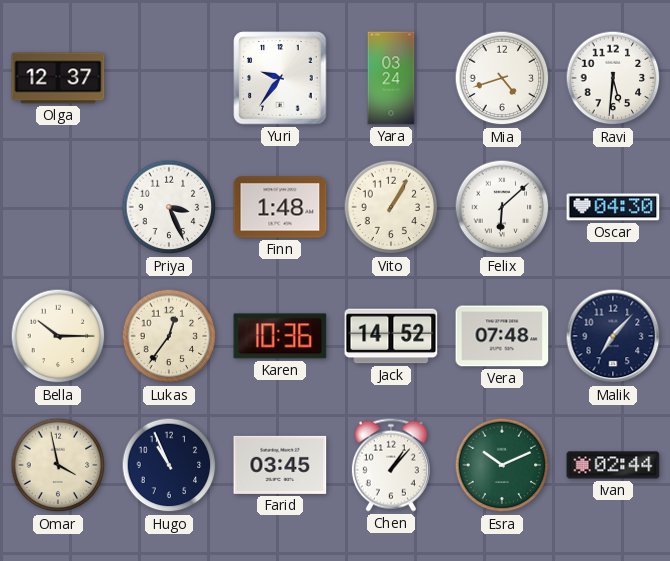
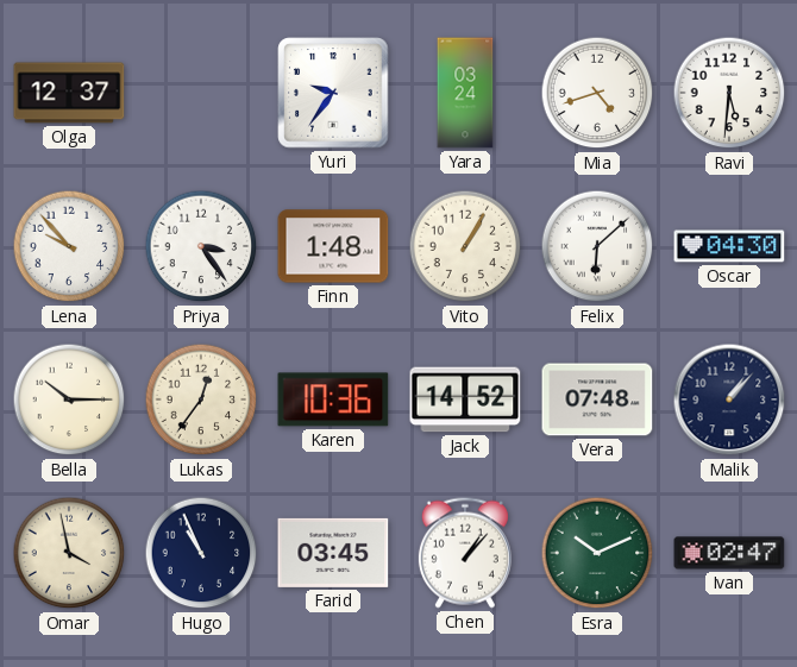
Lena: none -> 9:53
Priya: 3:26 -> 3:24
Malik: 7:07 -> 1:07
Ivan: 02:44 -> 02:47
